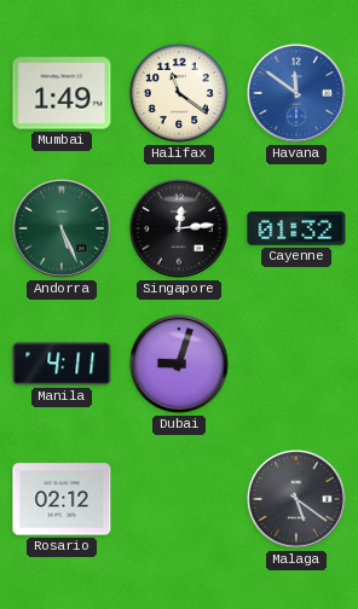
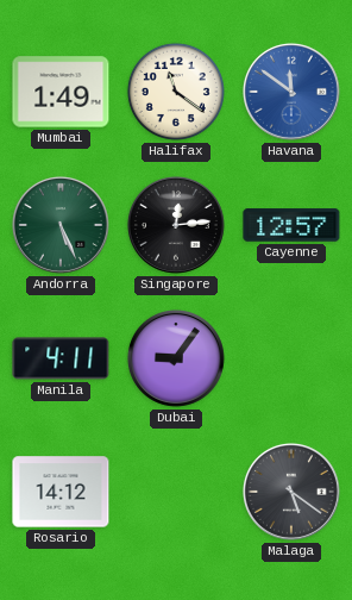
Cayenne: 01:32 -> 12:57
Dubai: 9:03 -> 9:06
Rosario: 02:12 -> 14:12
